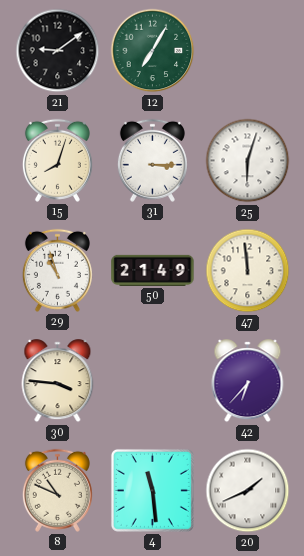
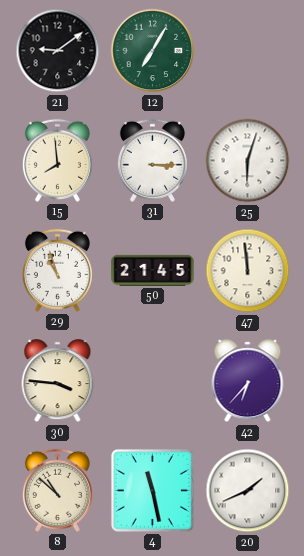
15: 8:03 -> 7:59
50: 21:49 -> 21:45
8: 10:49 -> 10:52
4: 11:29 -> 11:28
